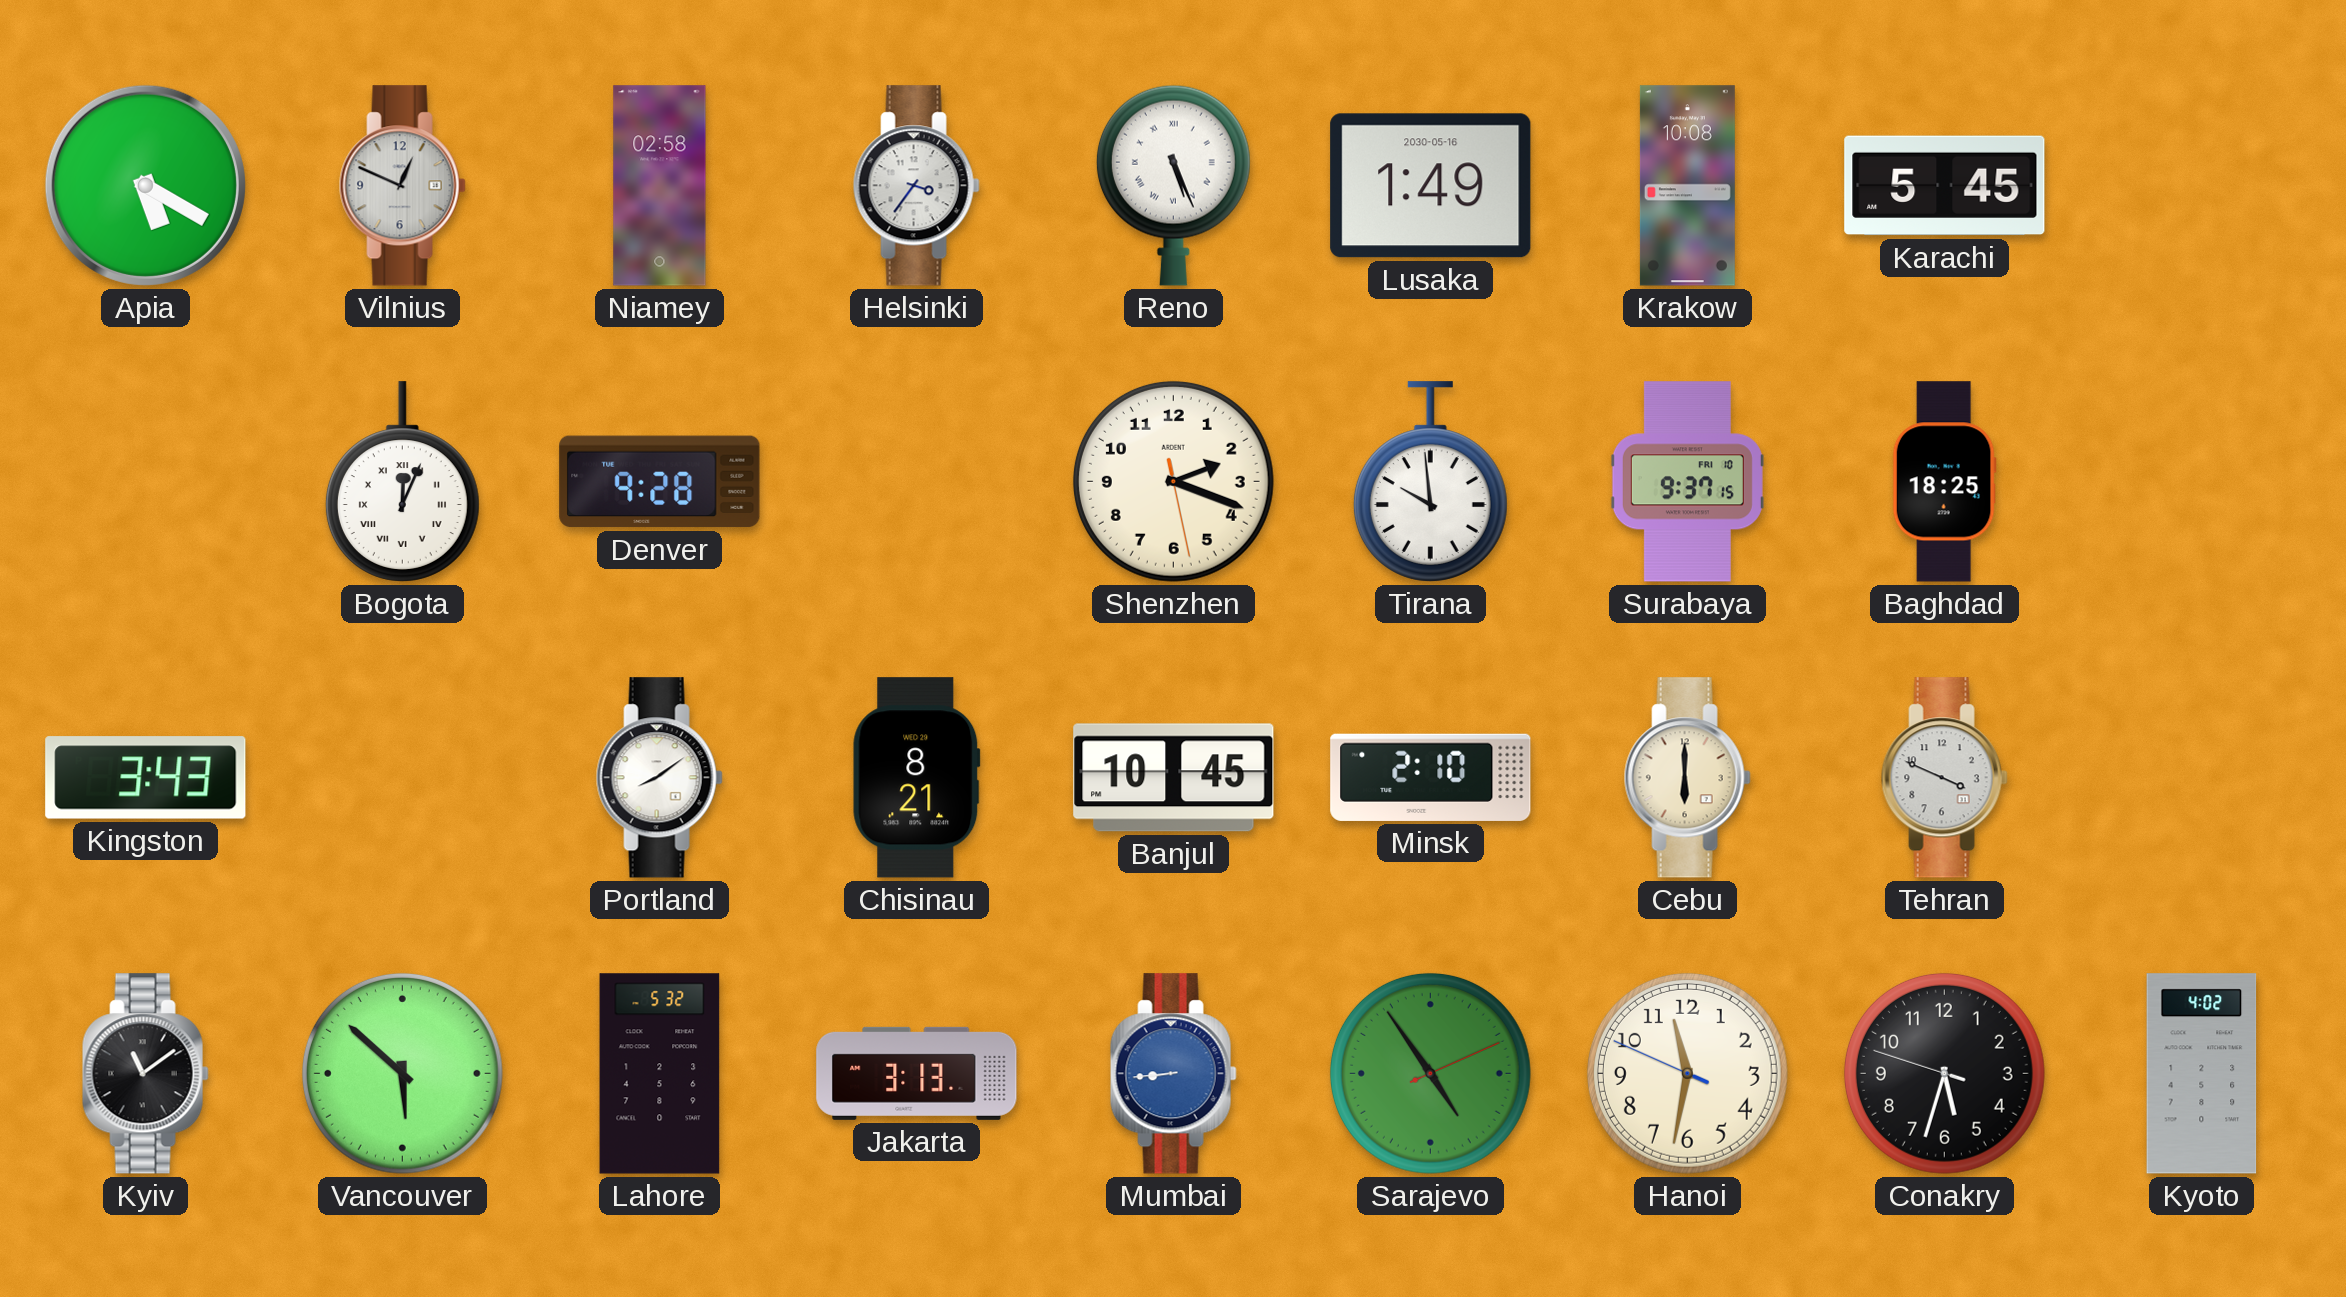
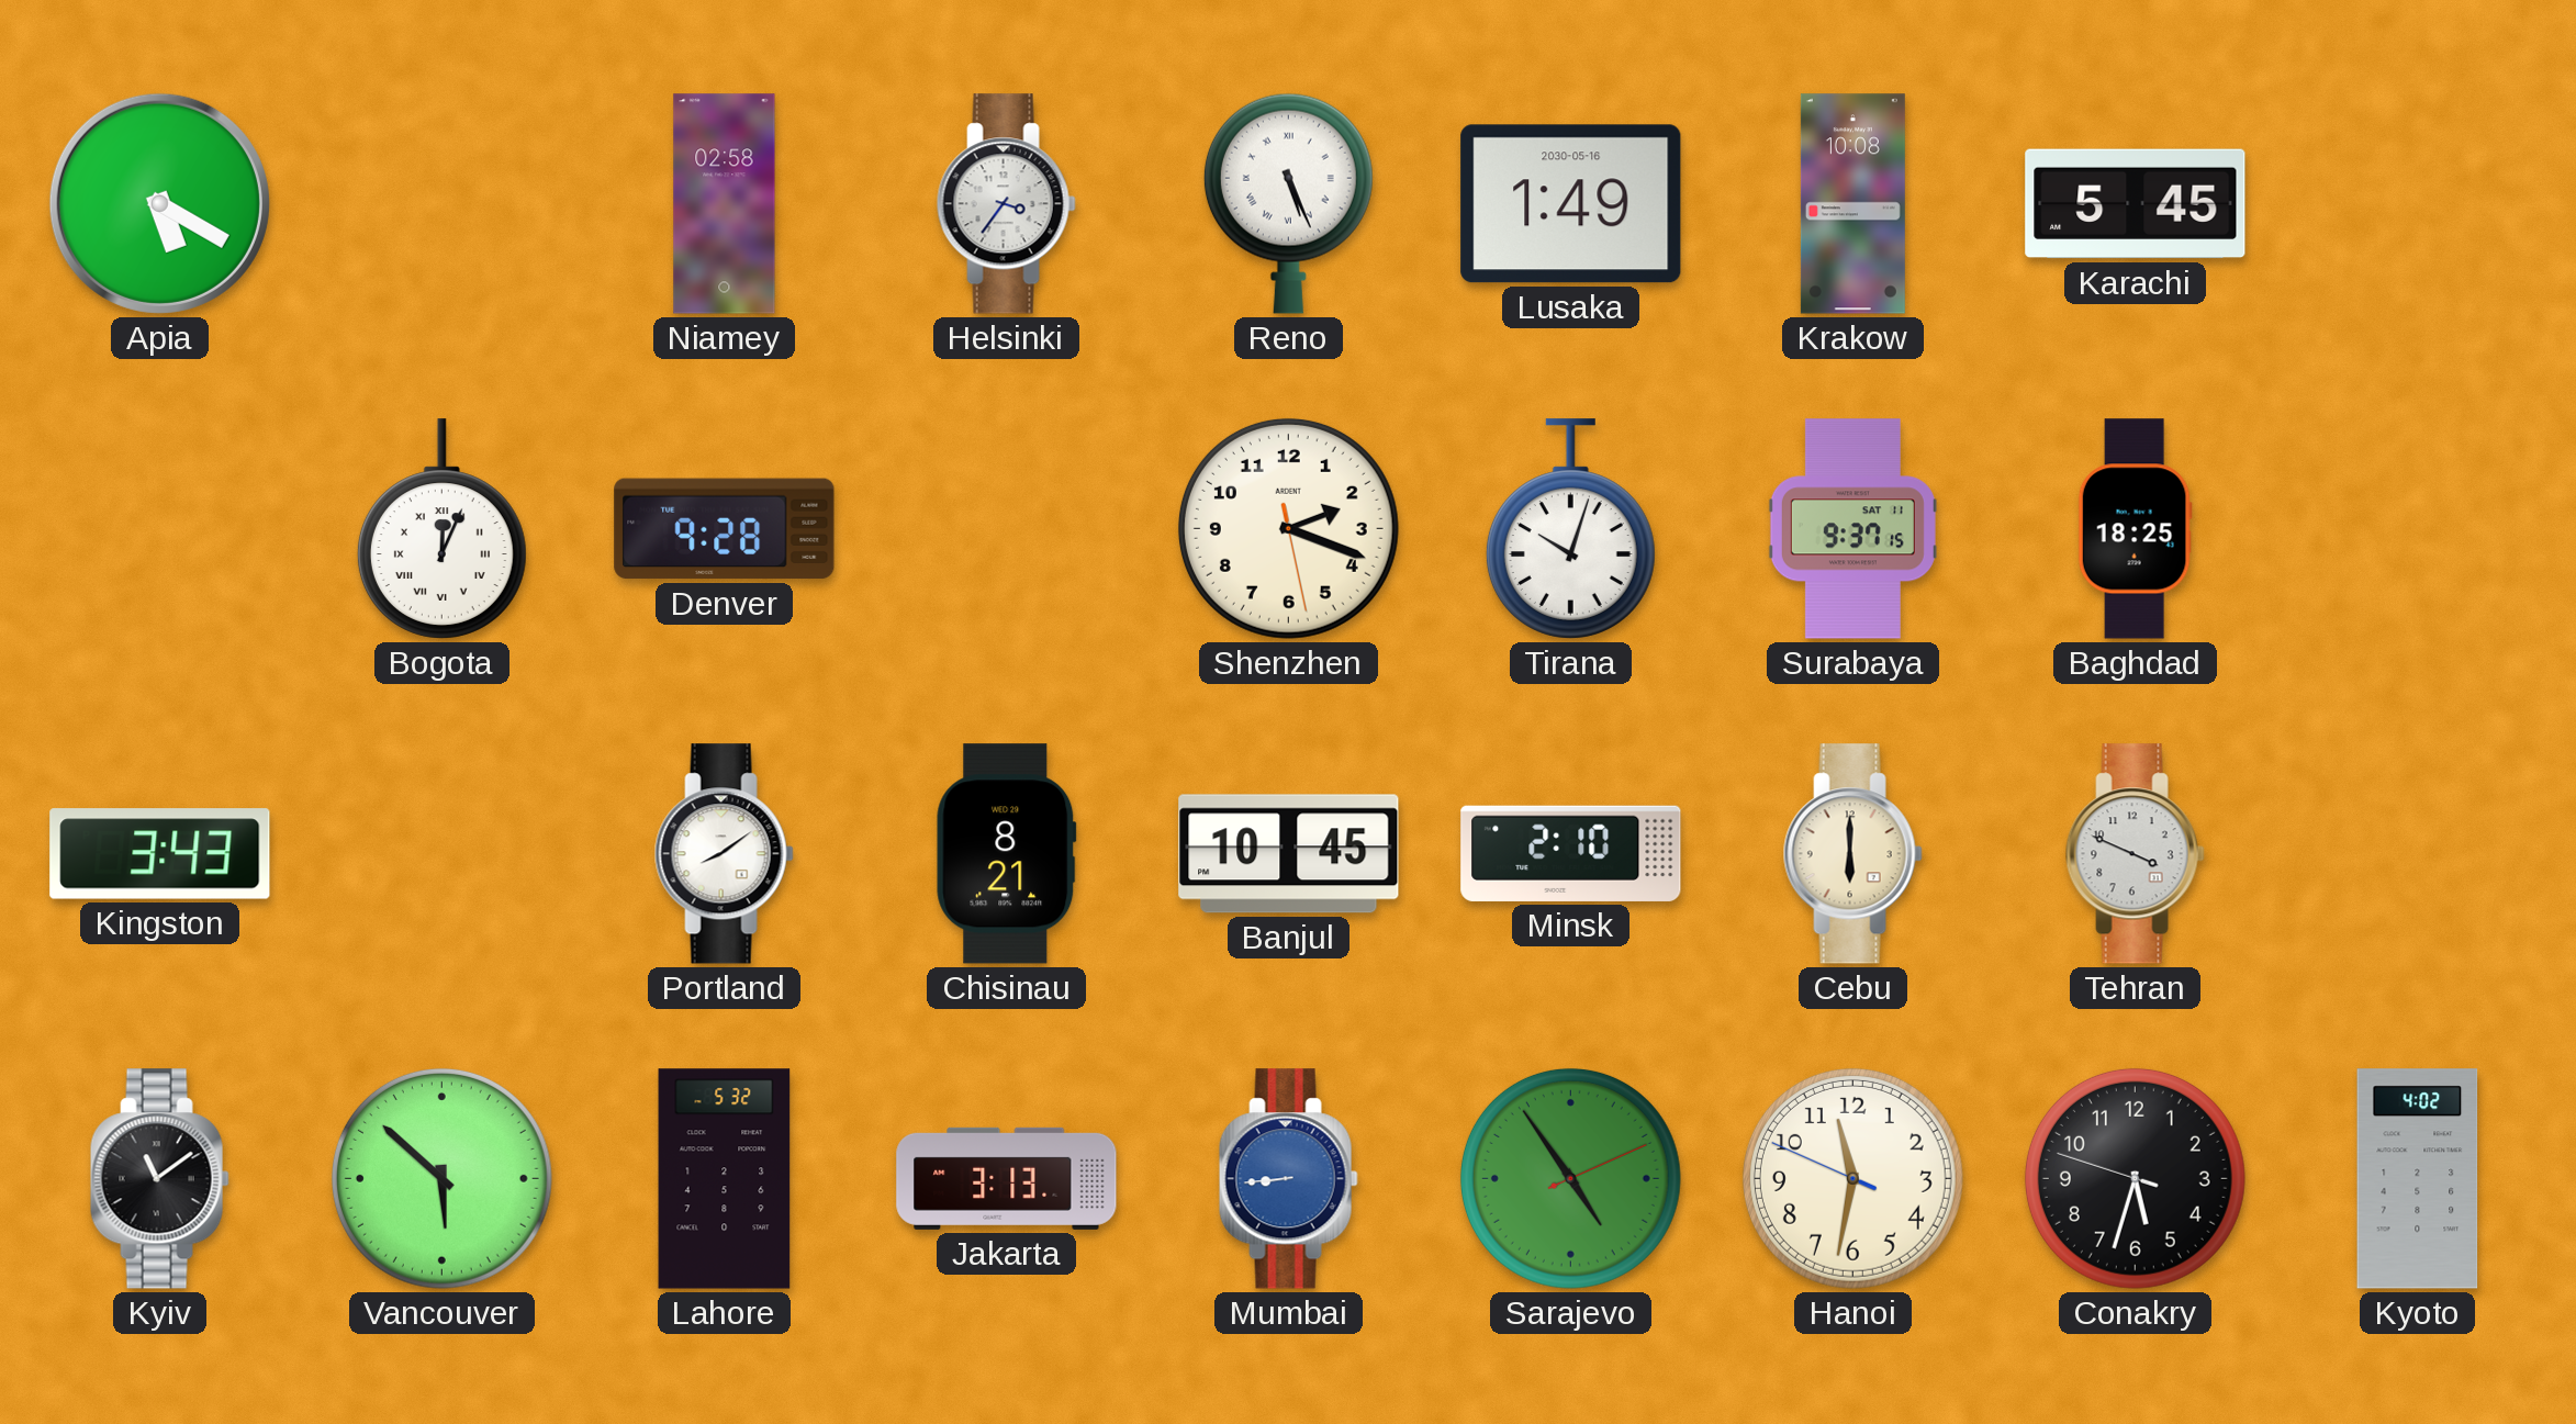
Vilnius: 12:49 -> none
Tirana: 9:59 -> 10:03
Surabaya date: FRI 10 -> SAT 11
